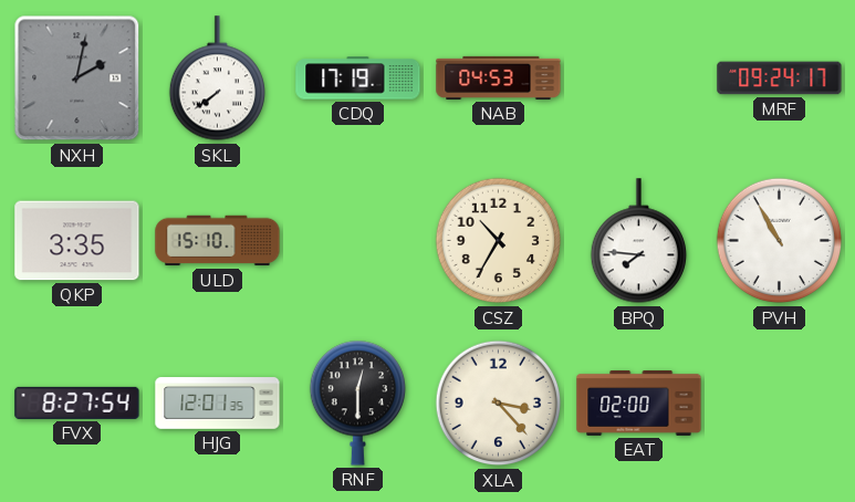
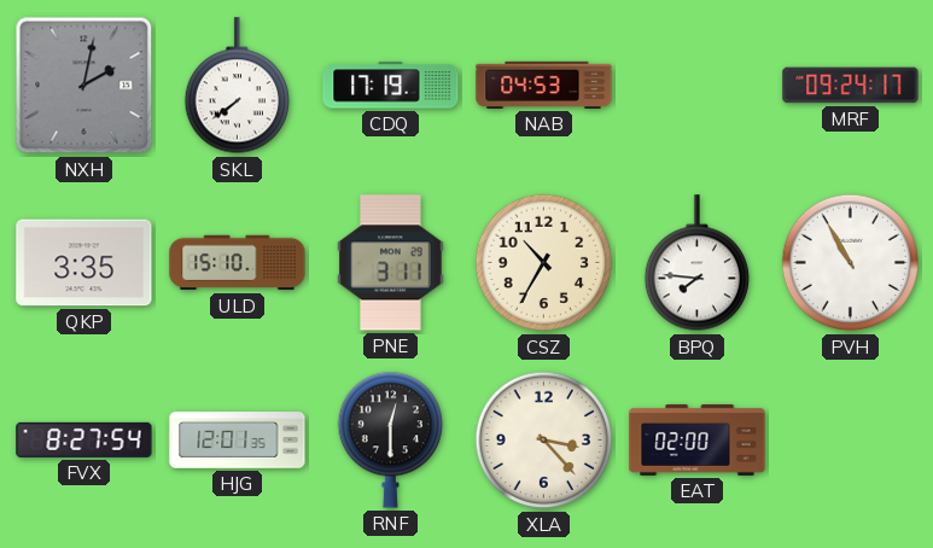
PNE: none -> 3:11
